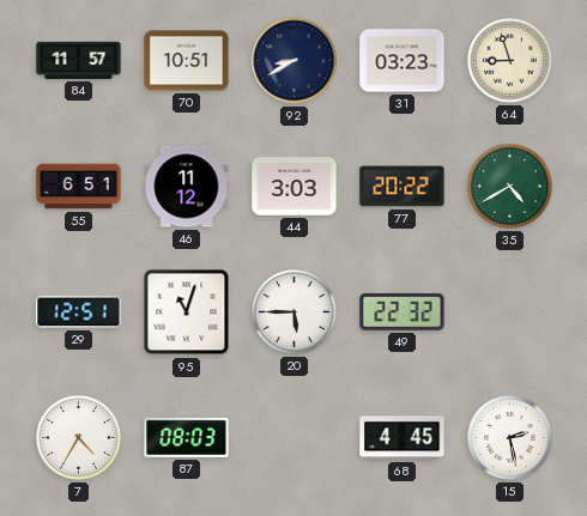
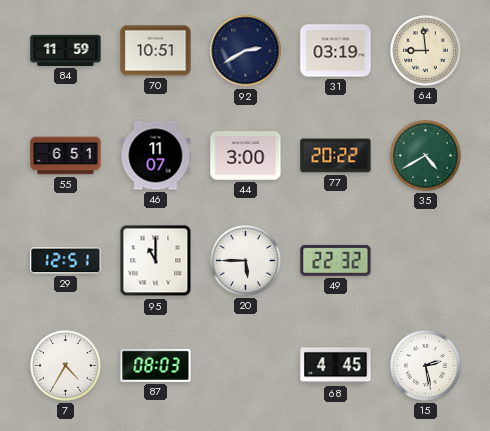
84: 11:57 -> 11:59
92: 8:40 -> 2:40
31: 03:23 -> 03:19
64: 8:57 -> 8:59
46: 11:12 -> 11:07
44: 3:03 -> 3:00
95: 11:03 -> 11:00
